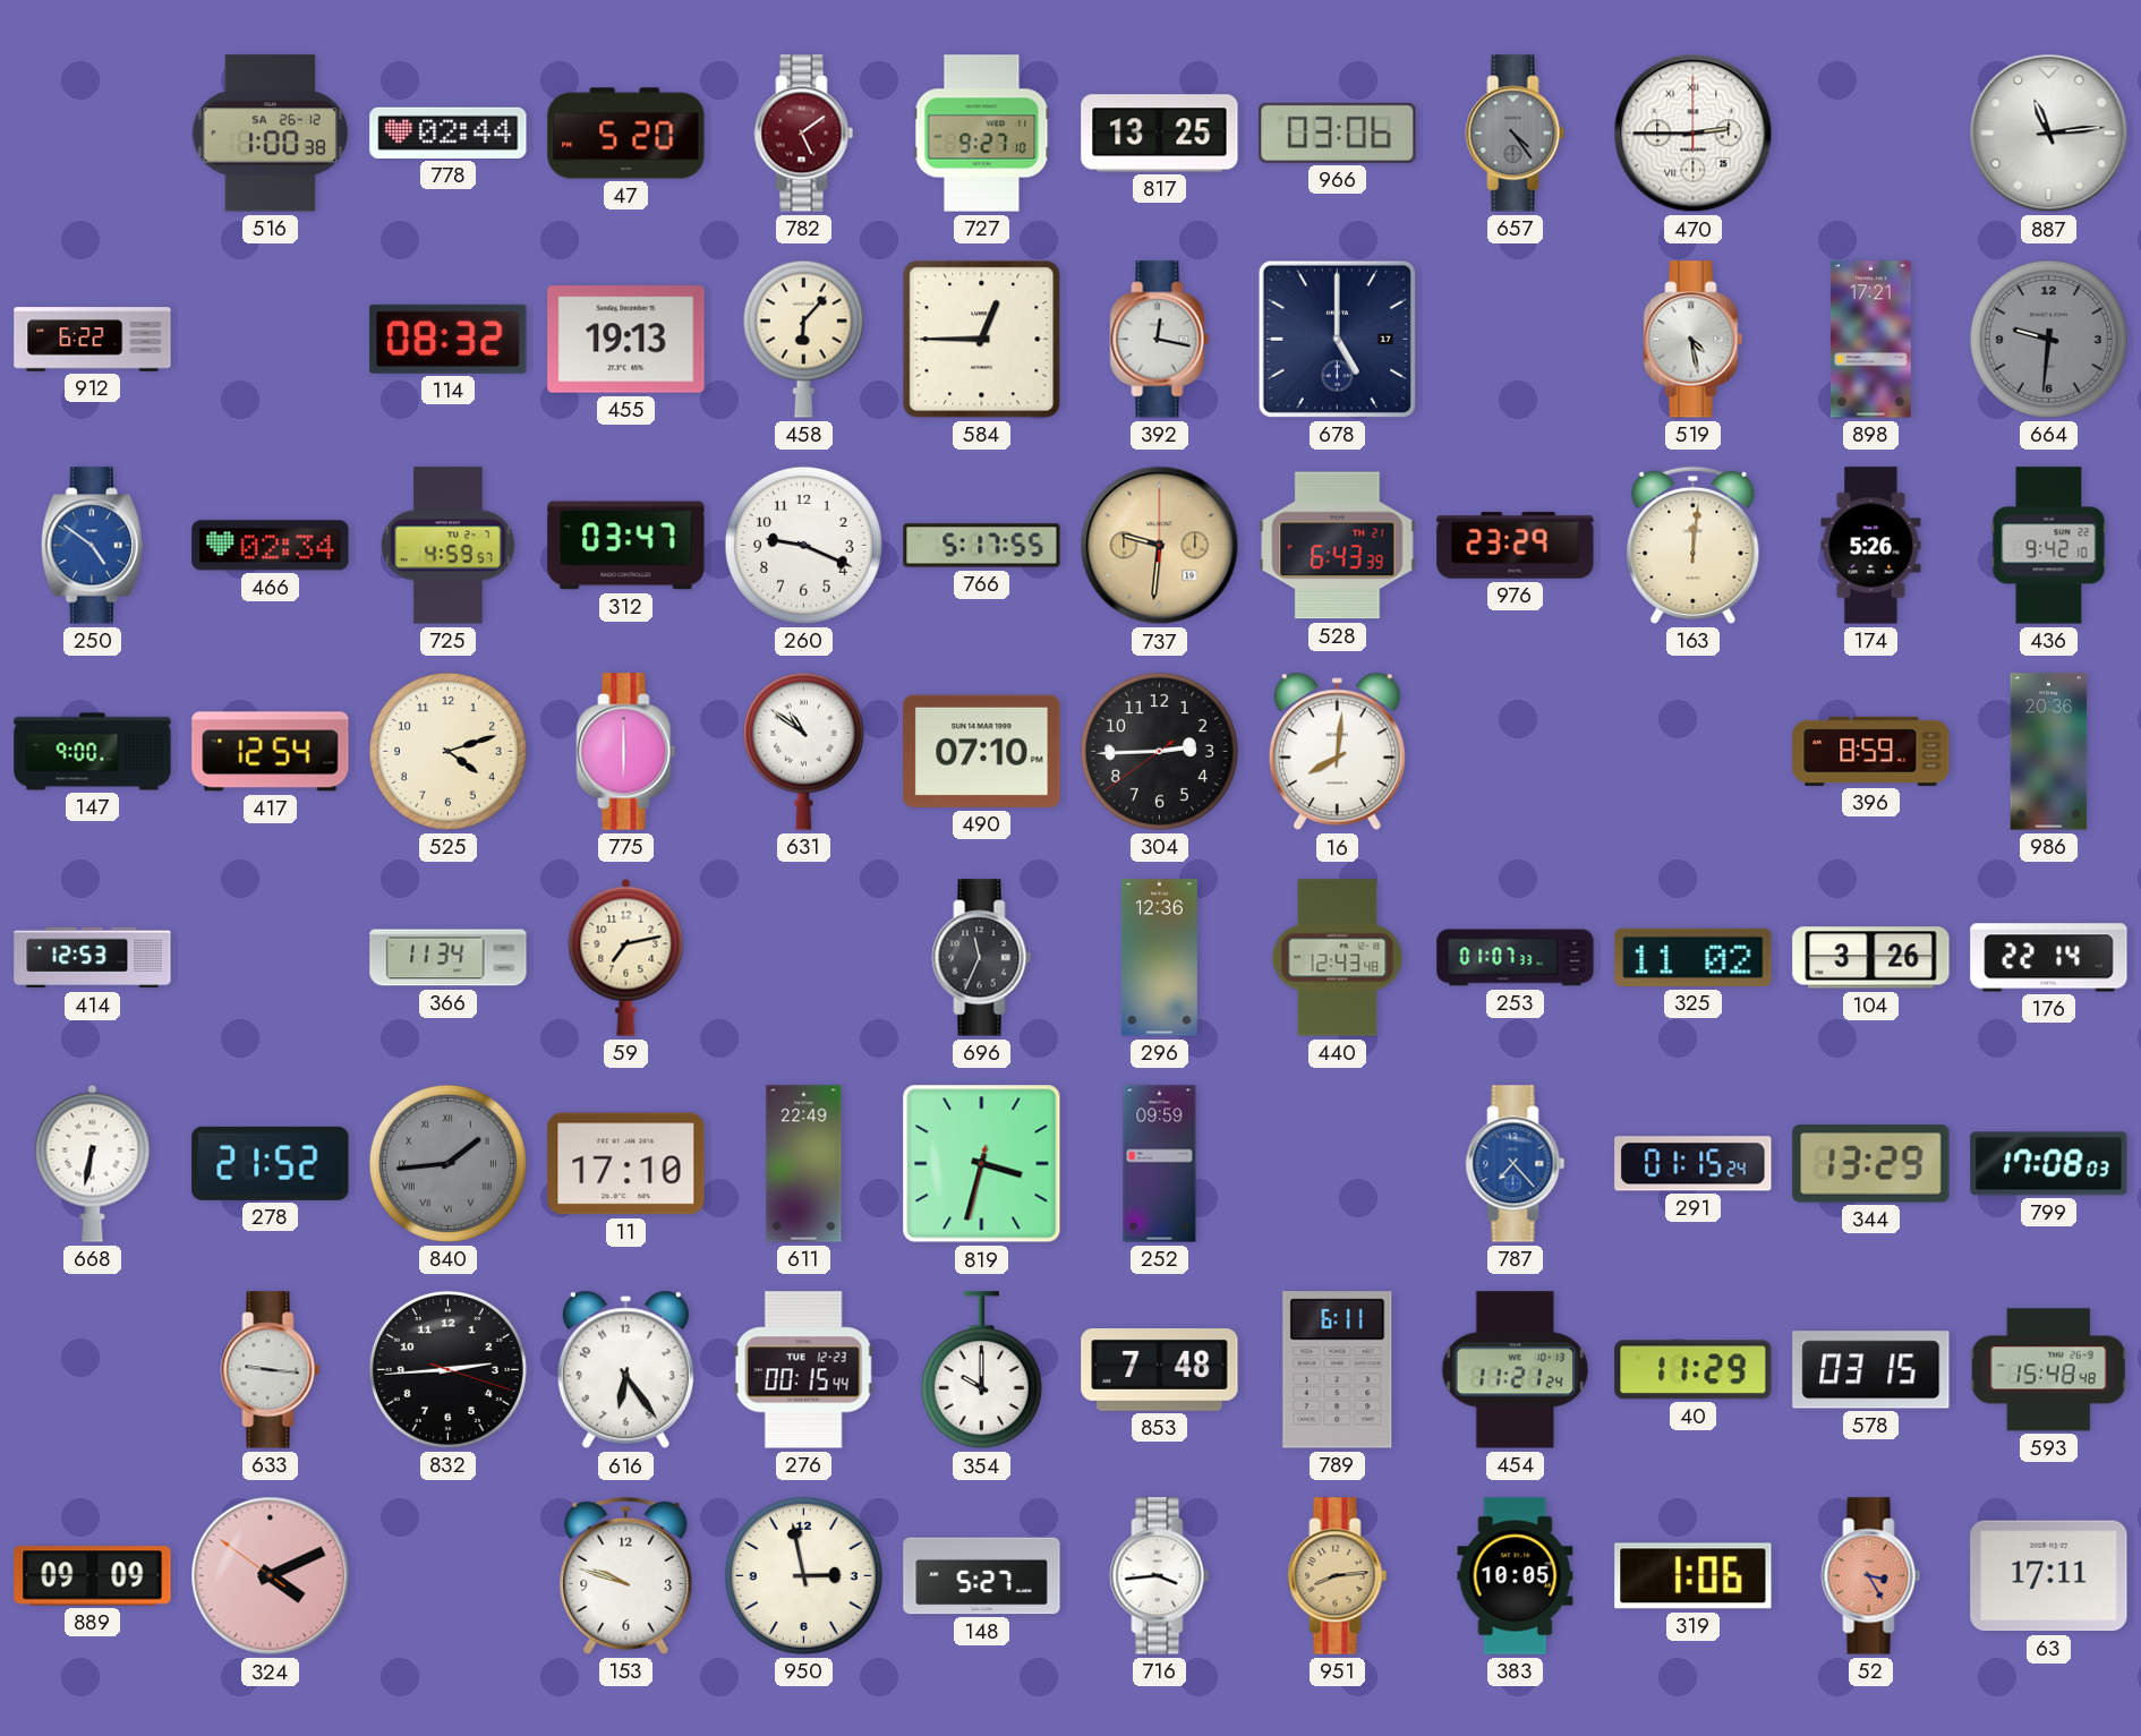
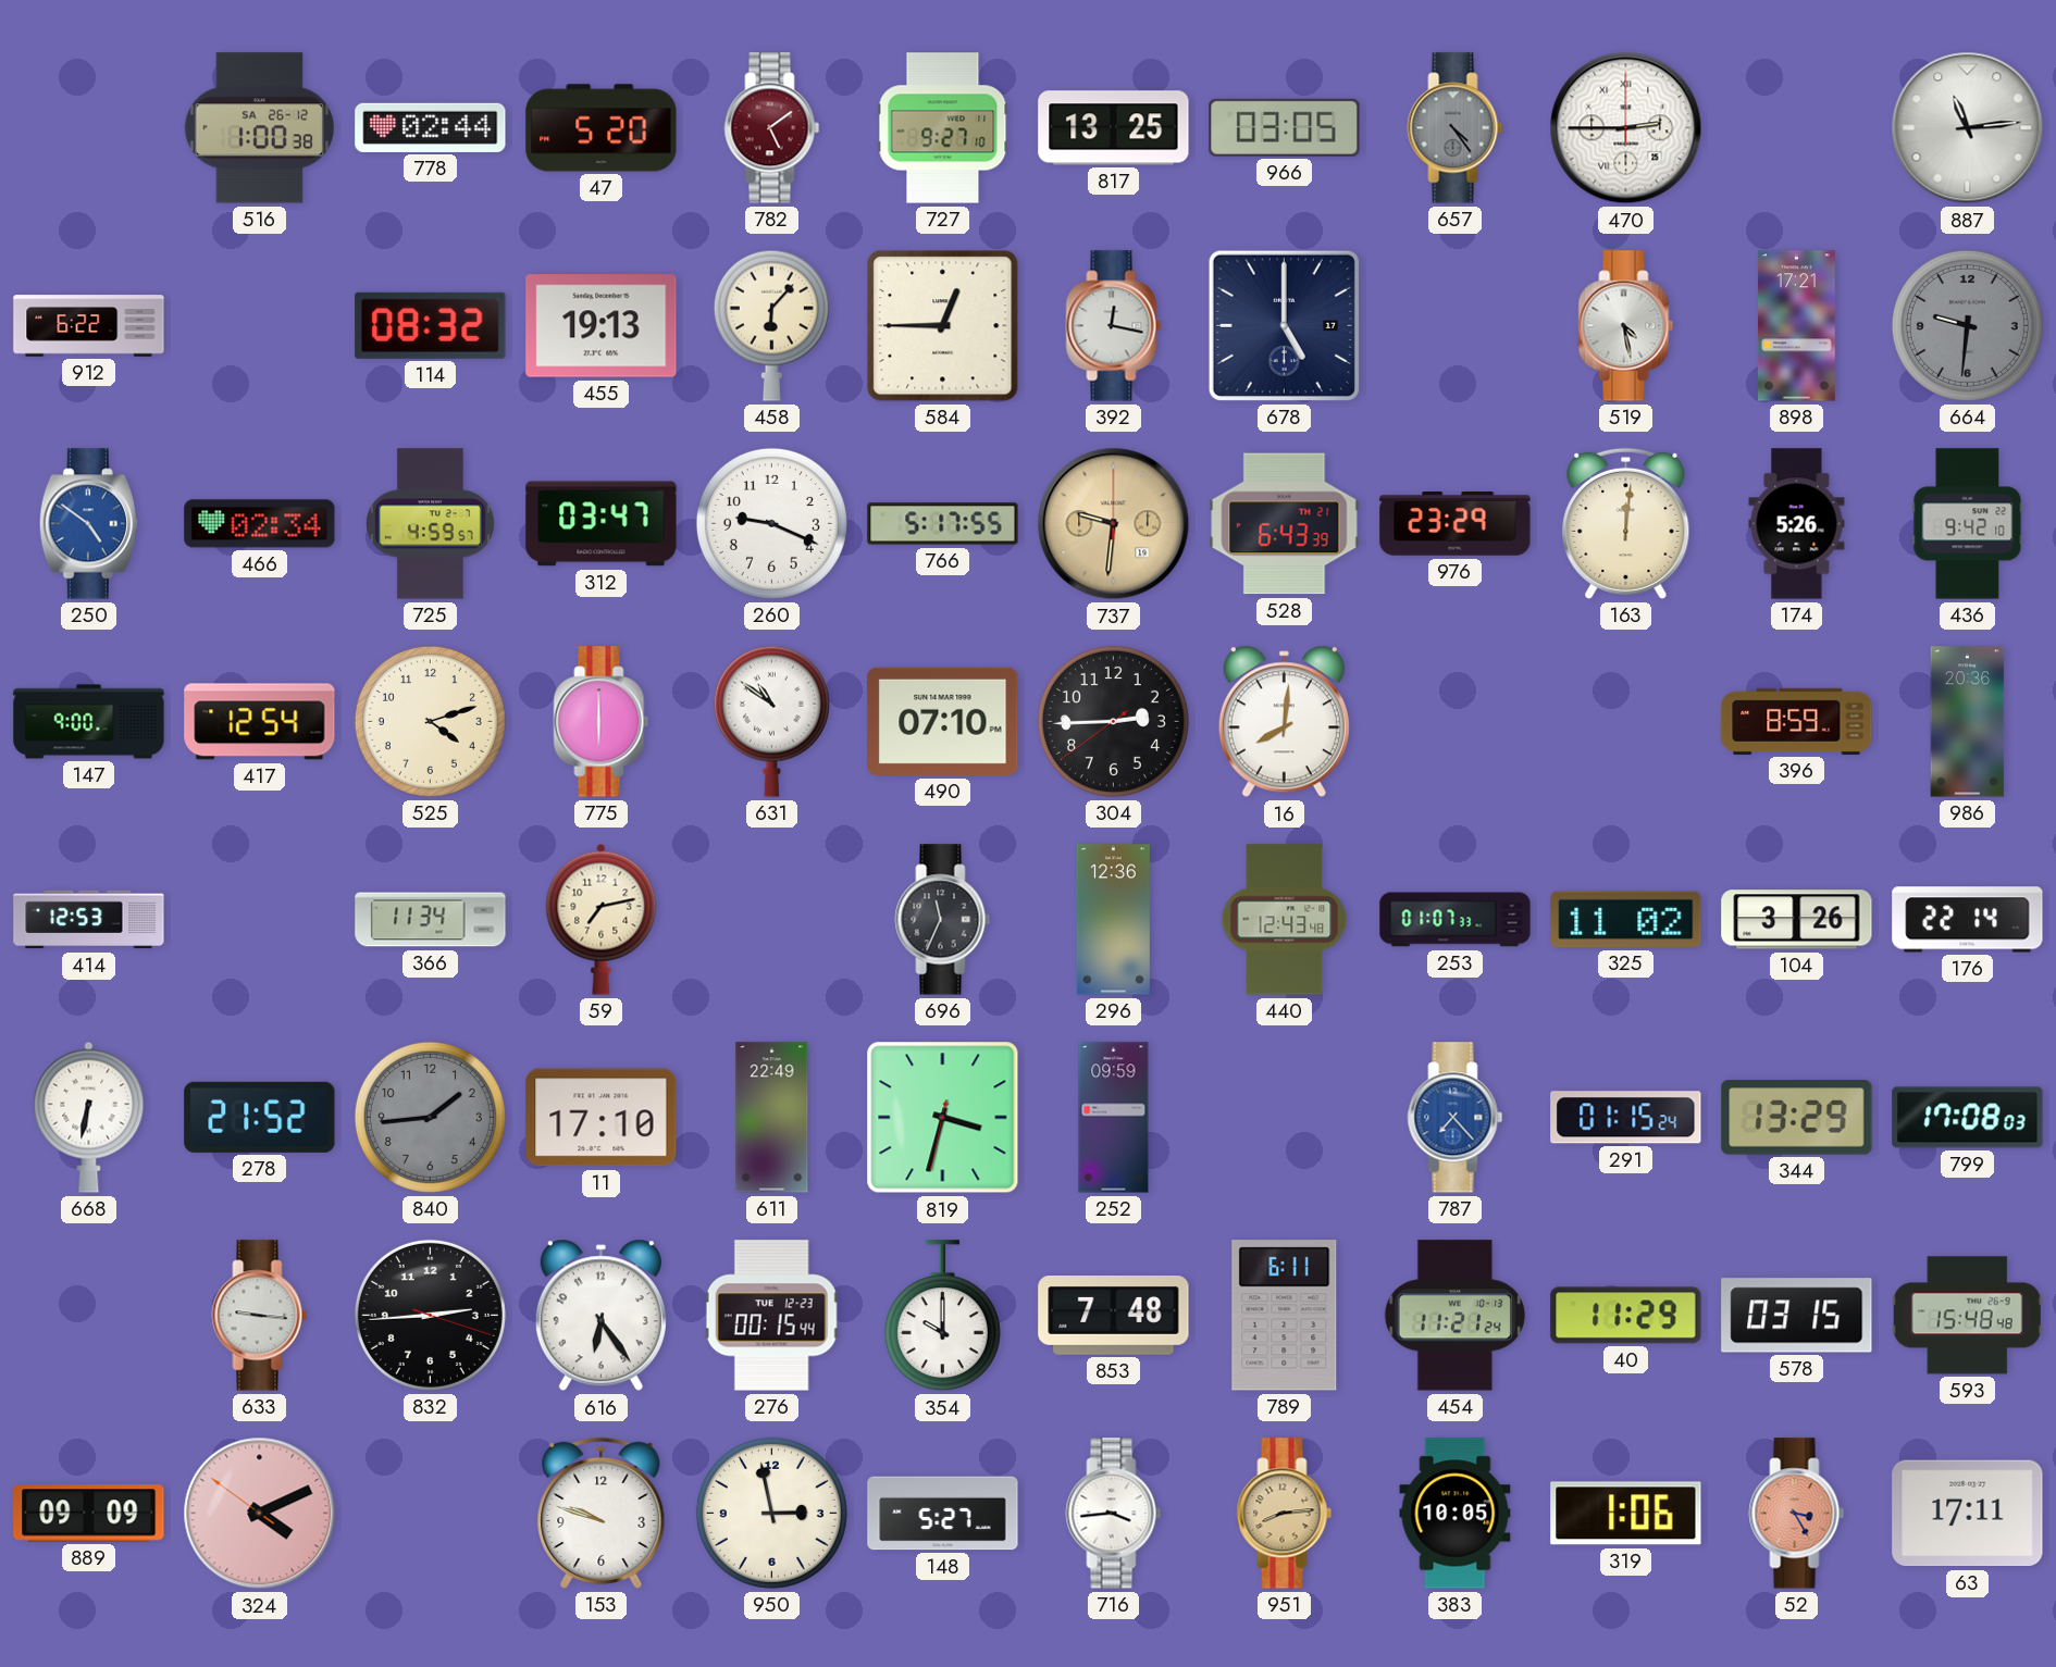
966: 03:06 -> 03:05
840 numerals: Roman -> Arabic
